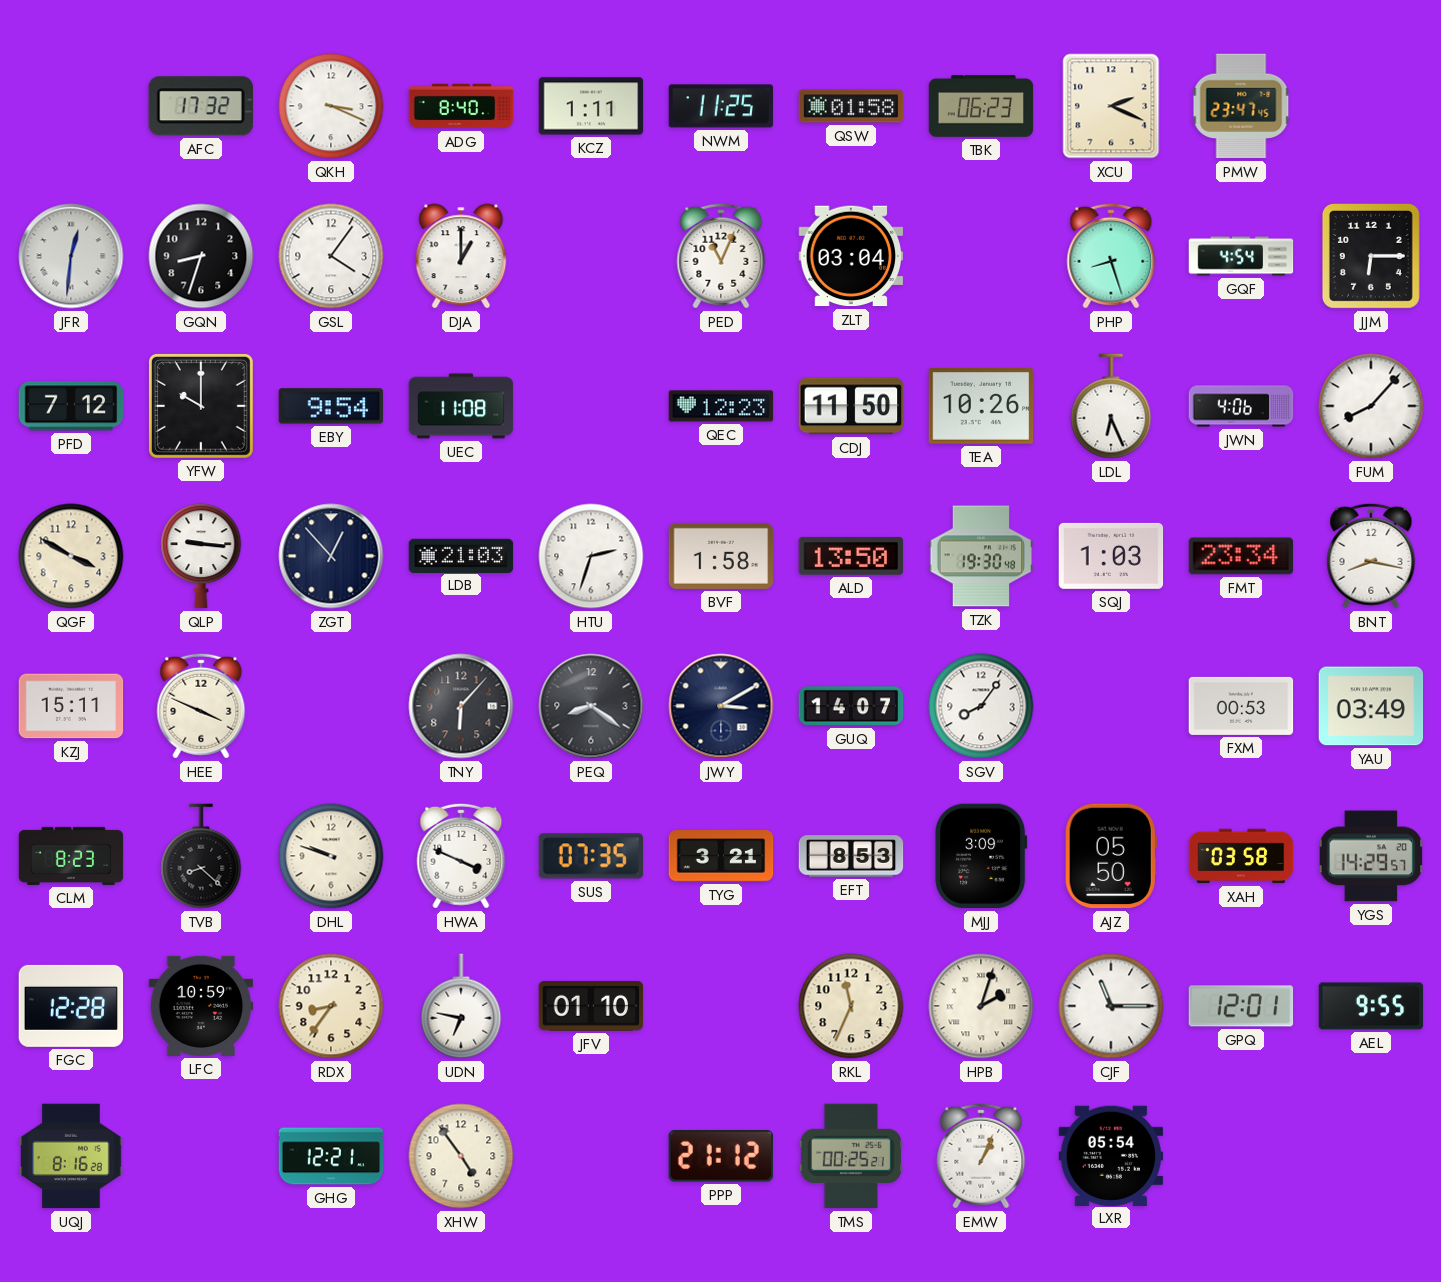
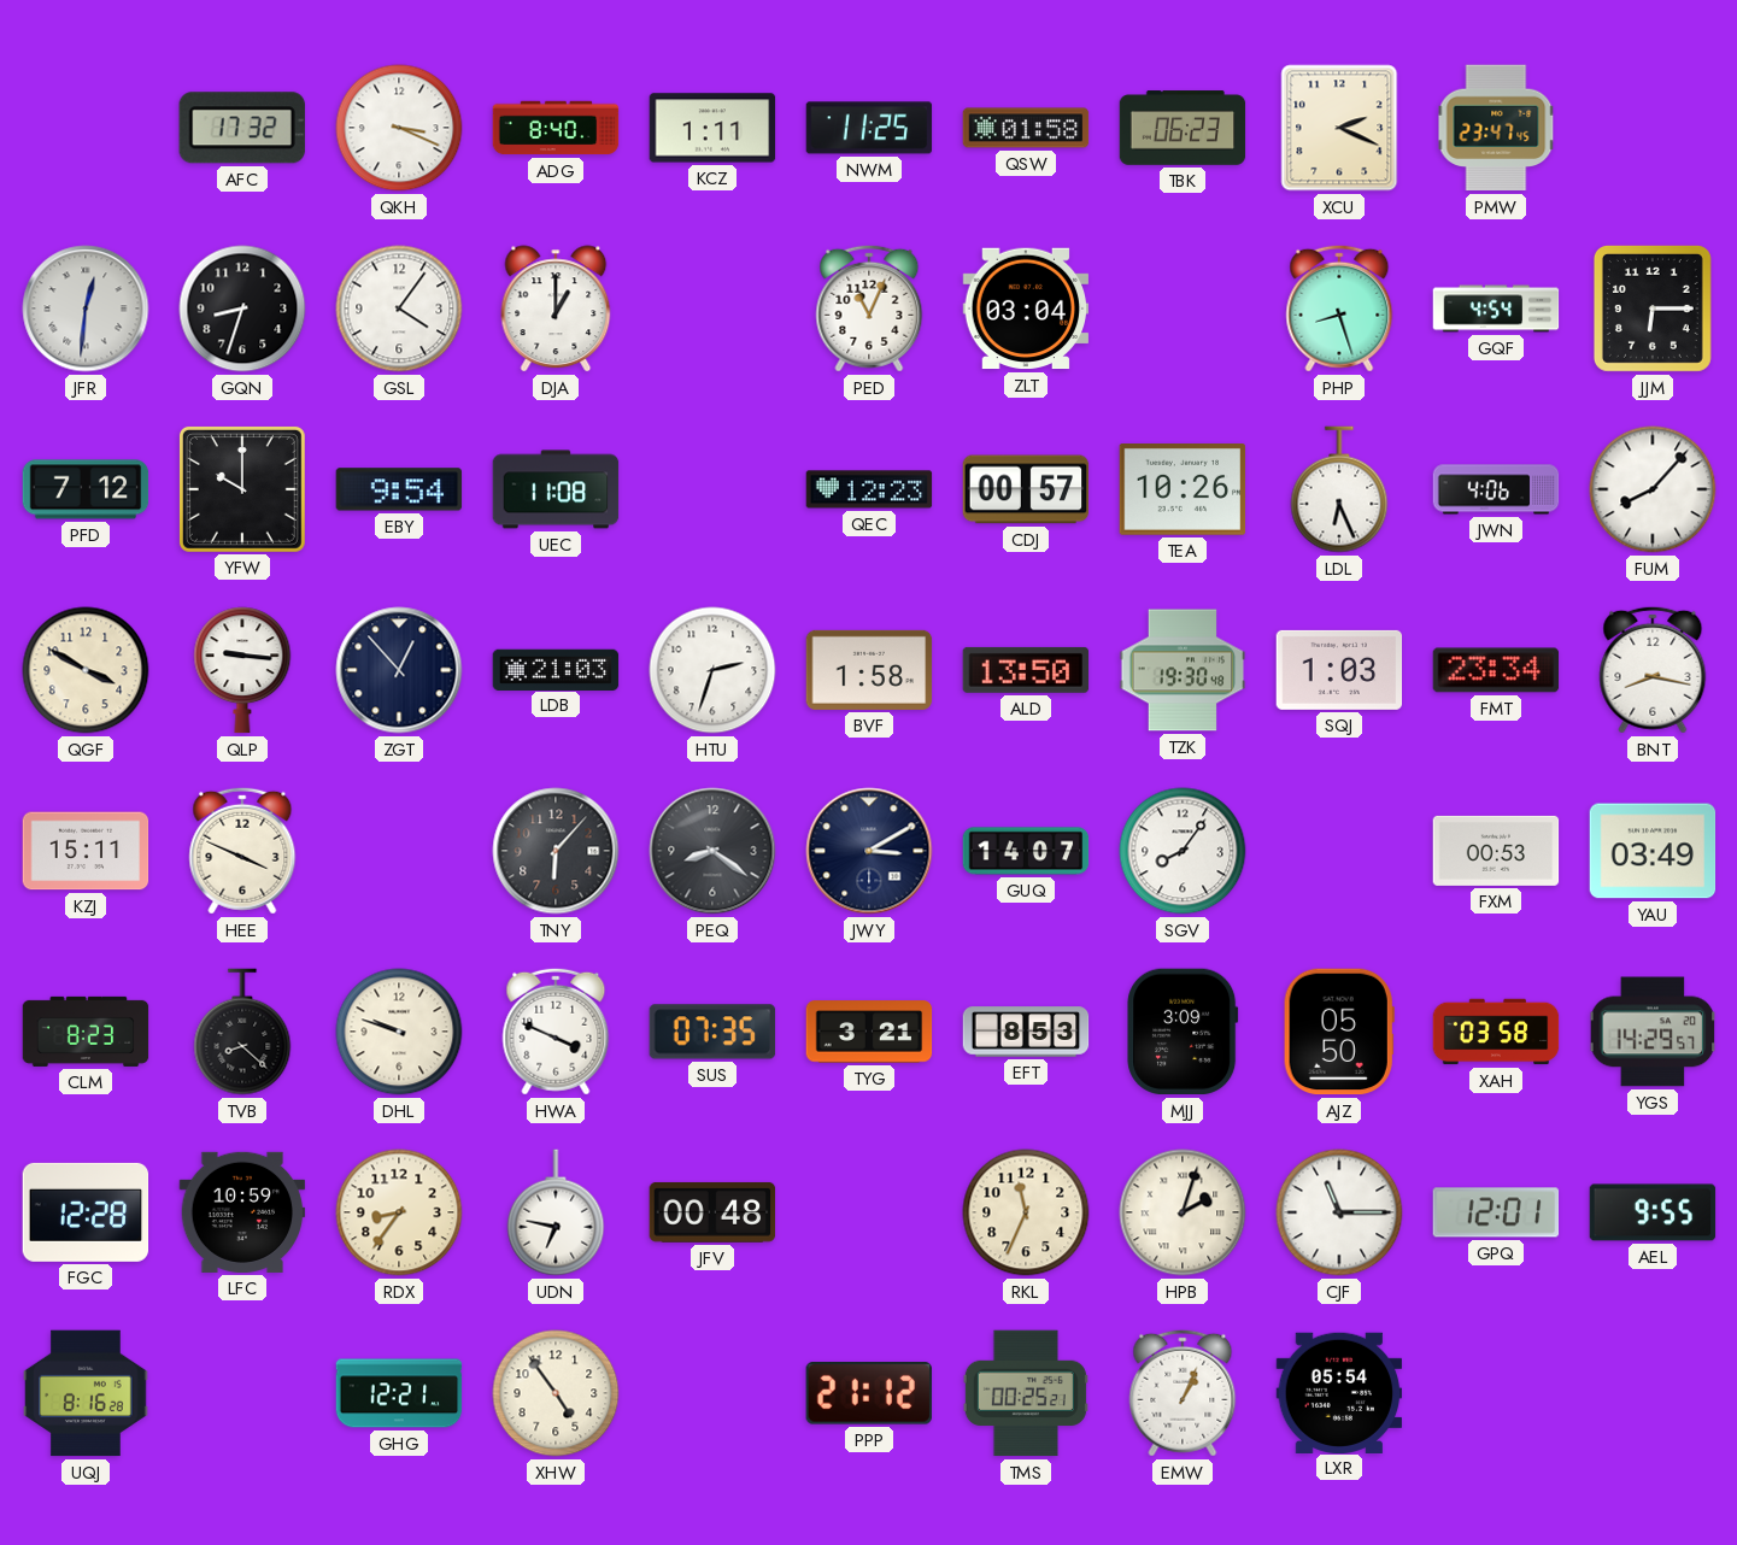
CDJ: 11:50 -> 00:57
JFV: 01:10 -> 00:48
